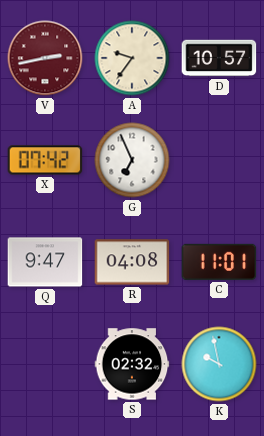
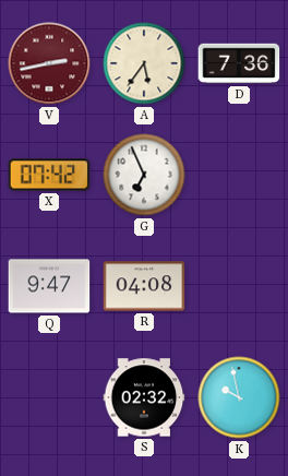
A: 9:36 -> 5:36
D: 10:57 -> 7:36
C: 11:01 -> none
